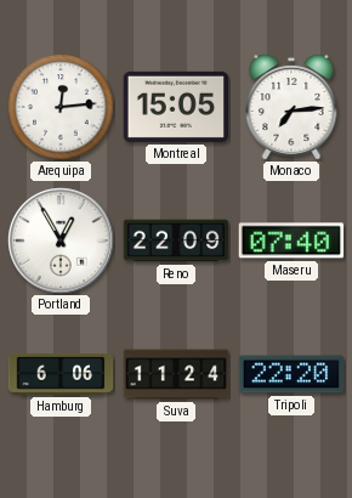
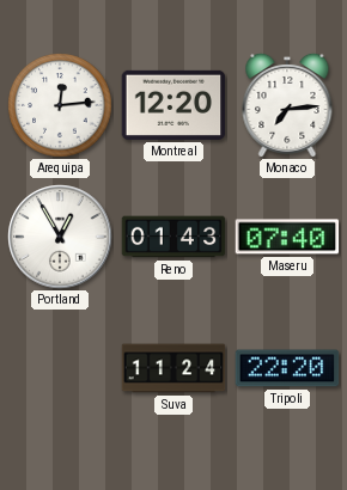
Montreal: 15:05 -> 12:20
Reno: 22:09 -> 01:43
Hamburg: 6:06 -> none
